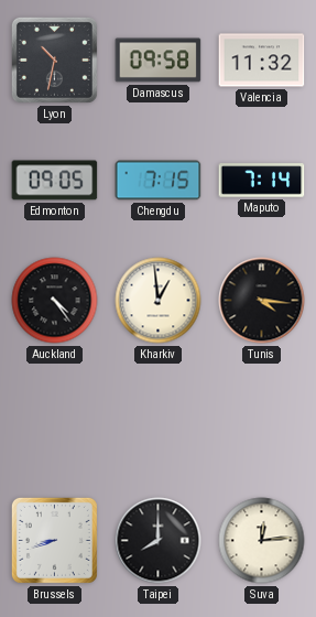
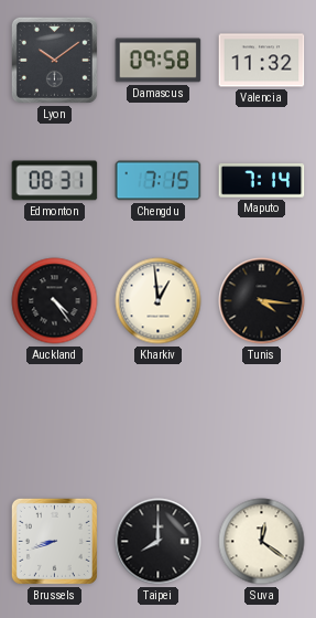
Lyon: 10:32 -> 10:09
Edmonton: 09:05 -> 08:31
Suva: 12:14 -> 12:21
